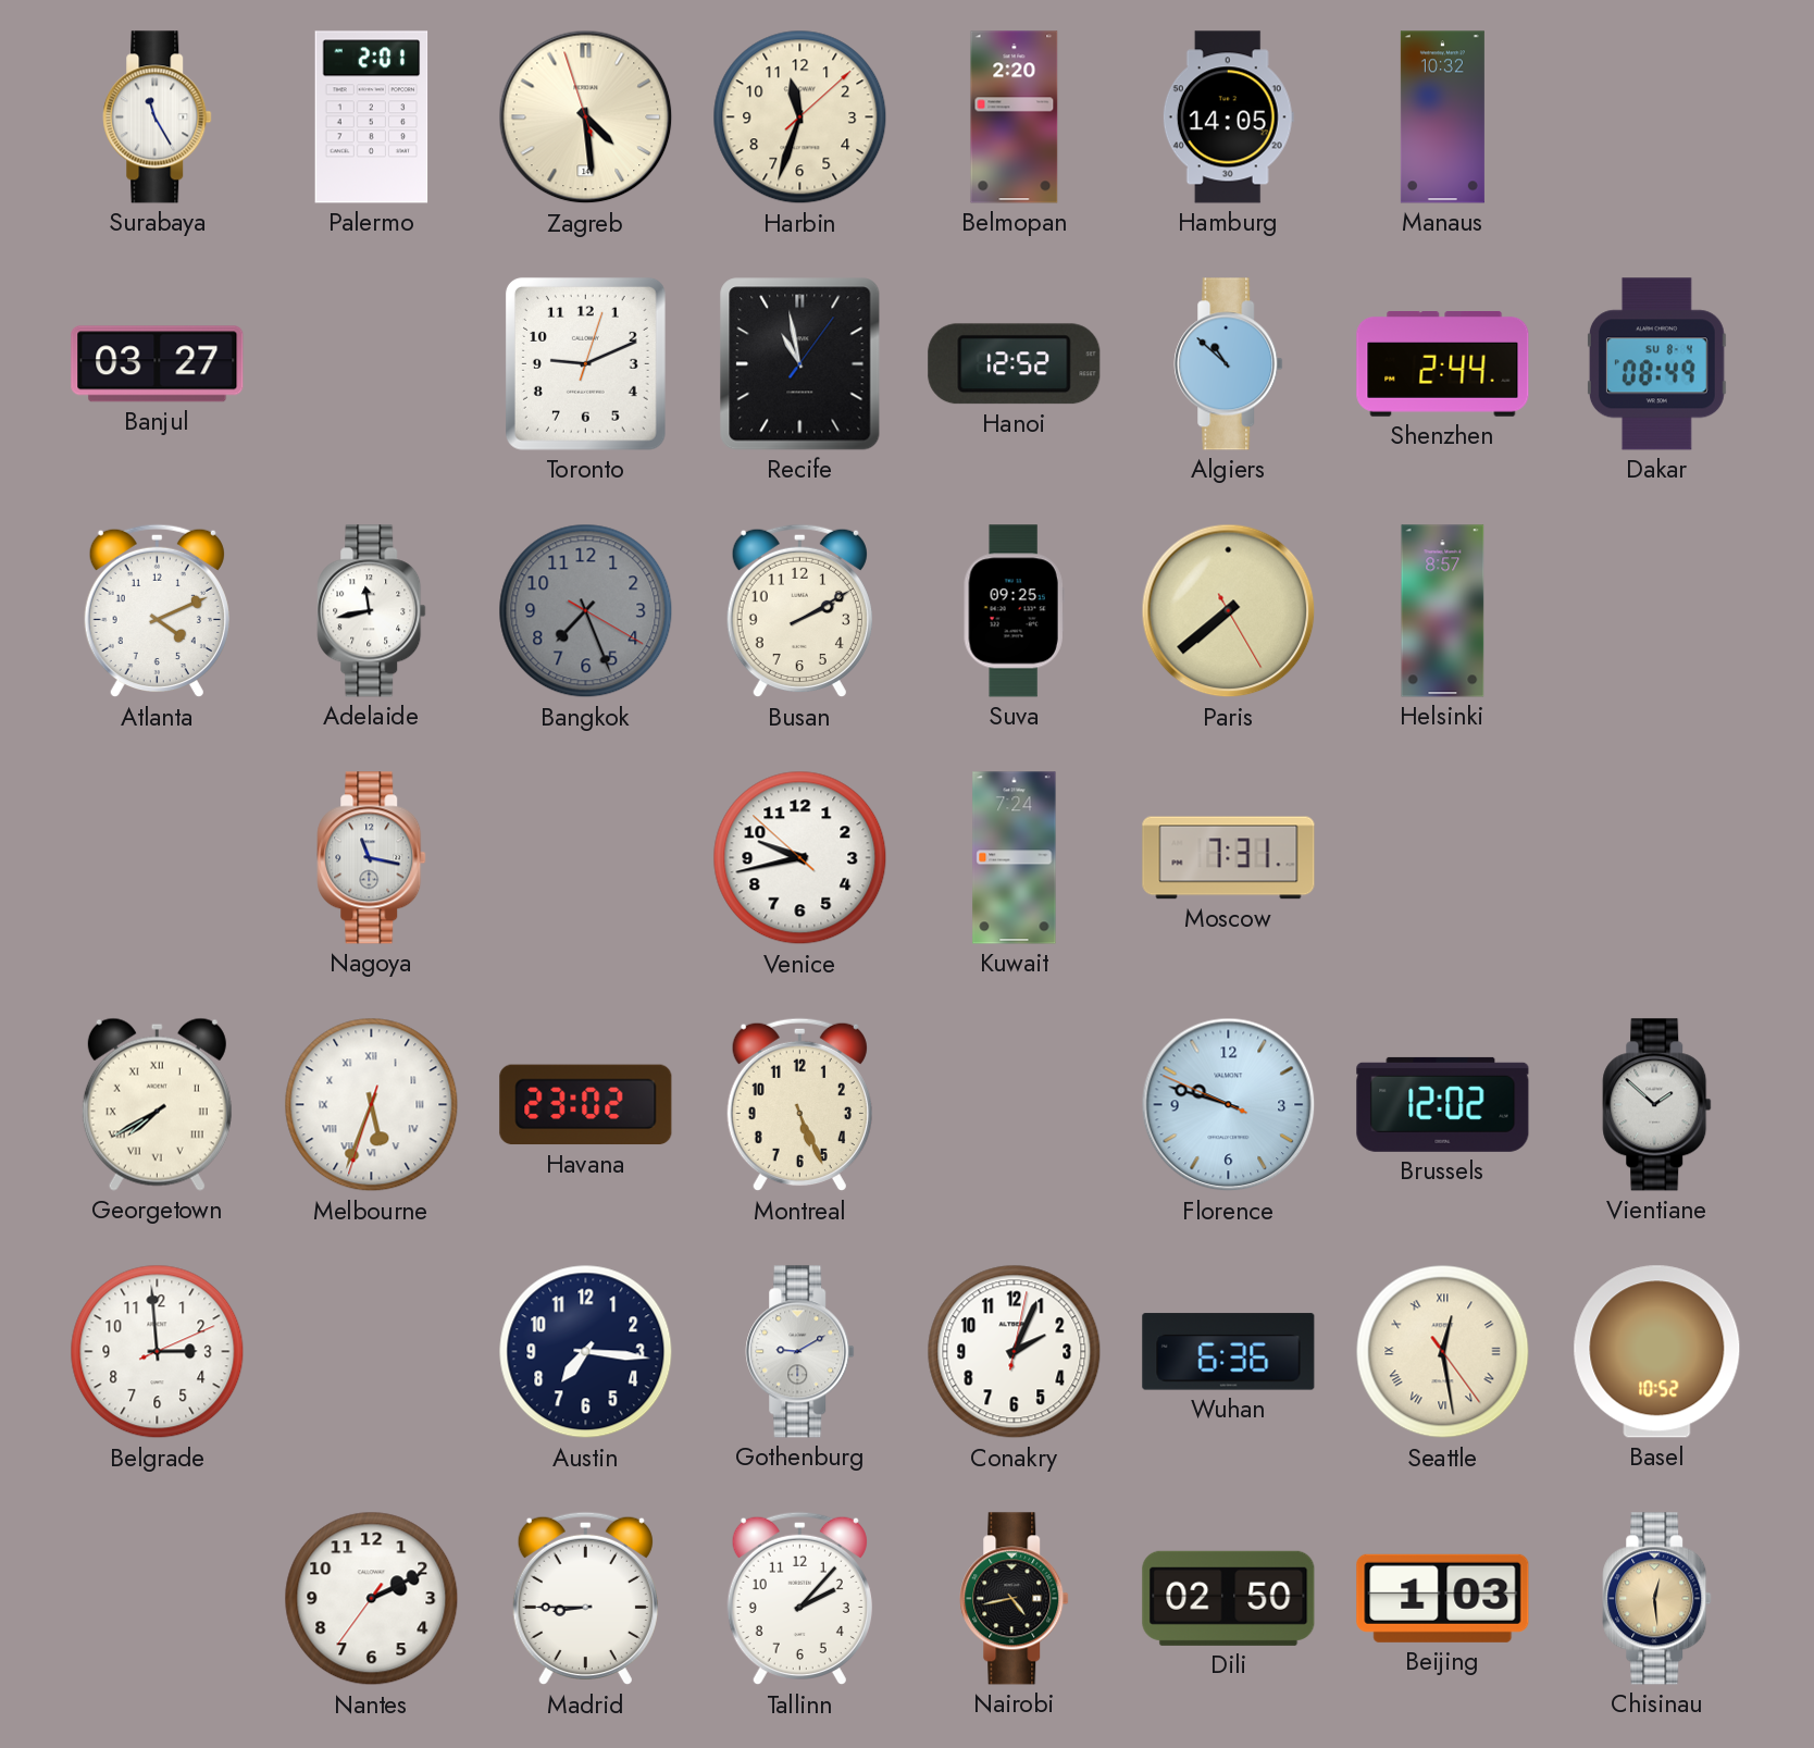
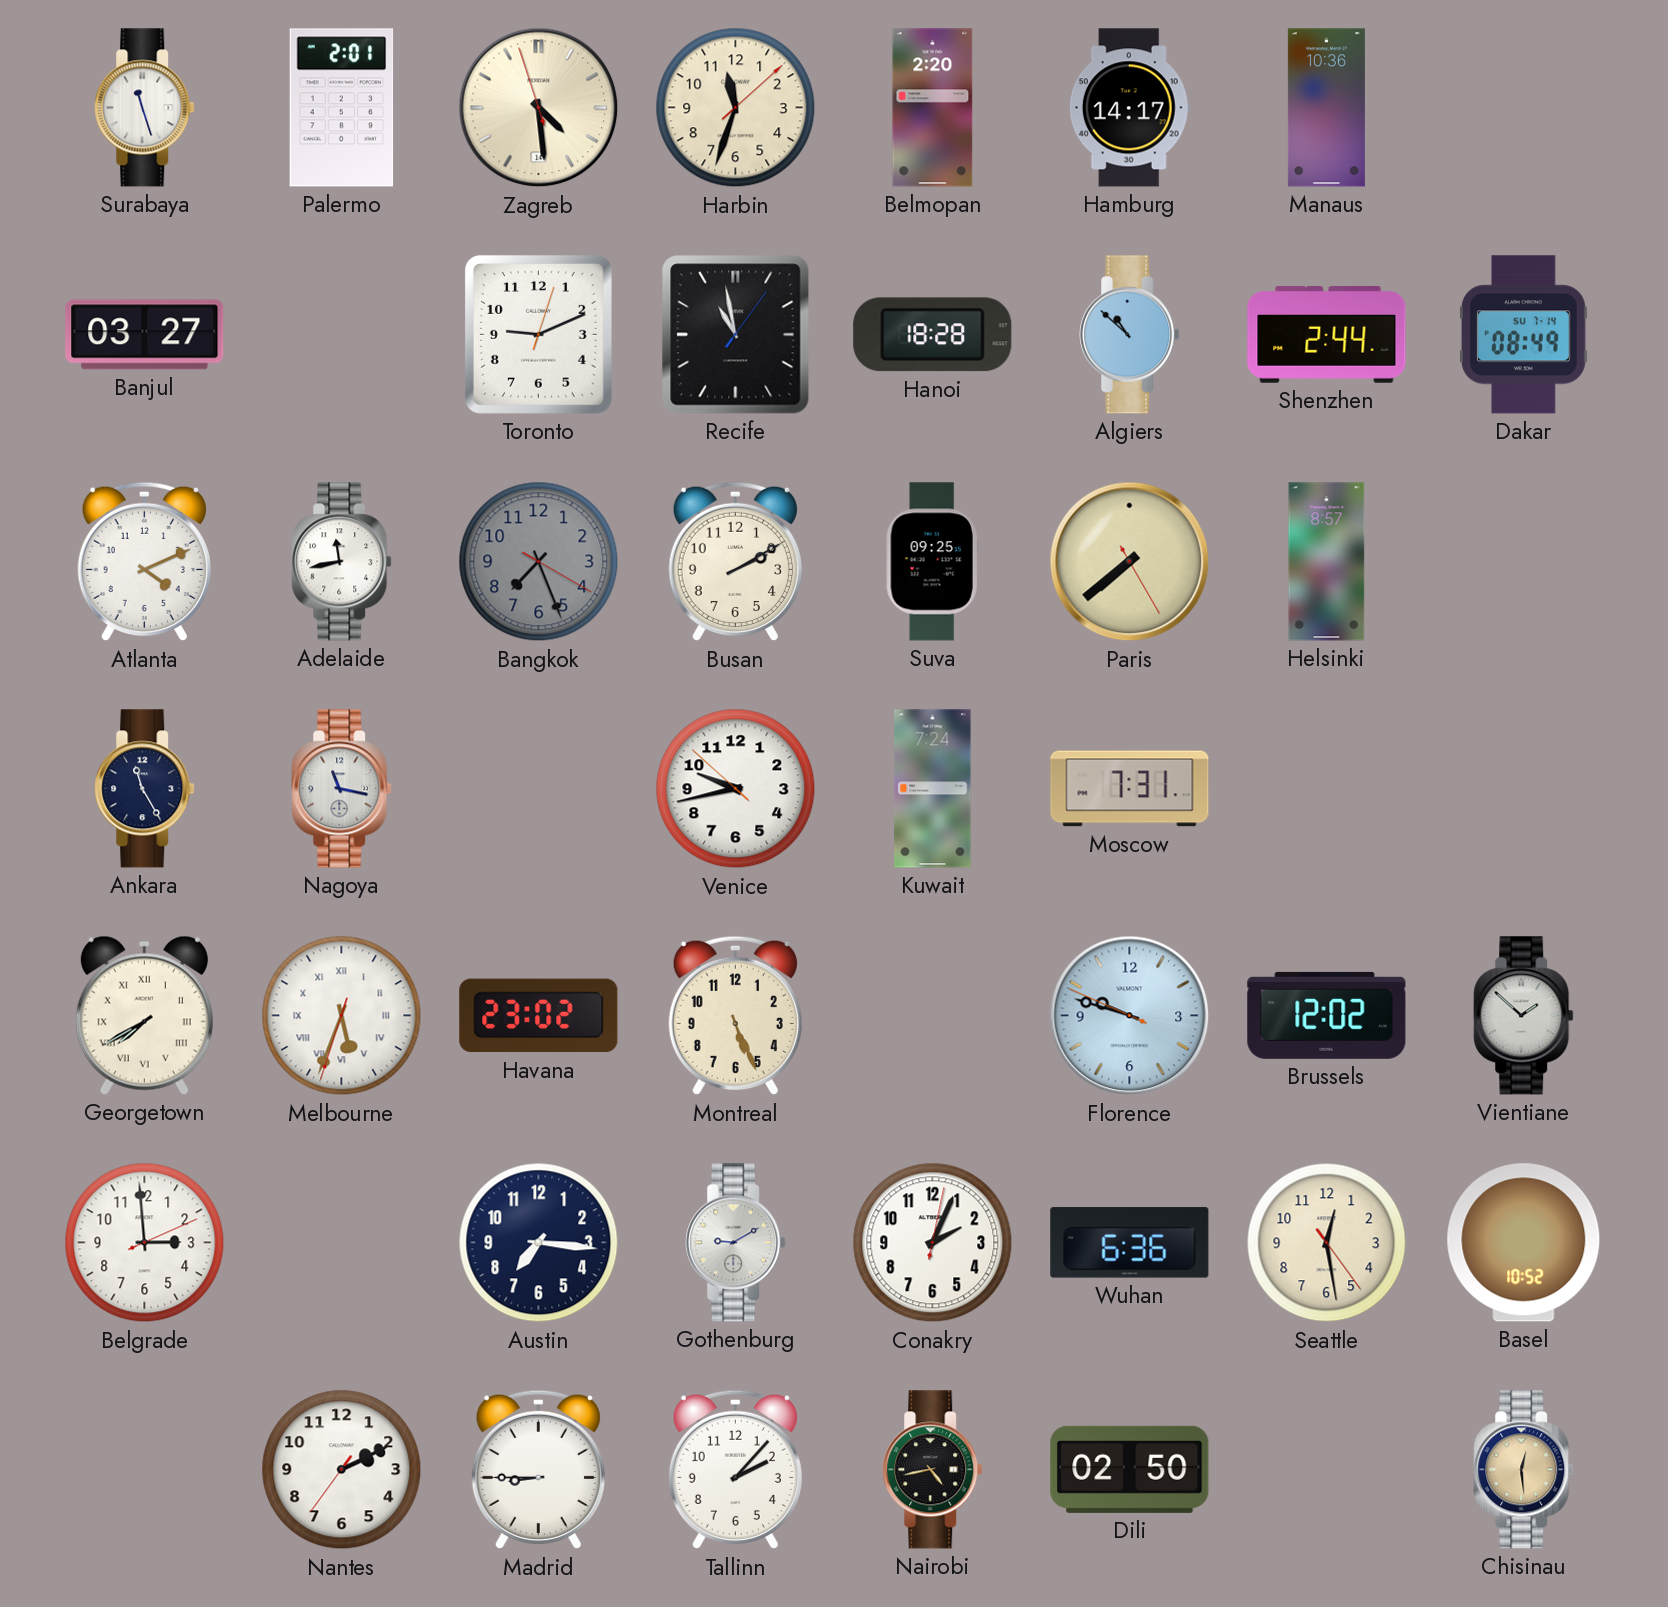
Surabaya: 11:25 -> 11:27
Hamburg: 14:05 -> 14:17
Manaus: 10:32 -> 10:36
Hanoi: 12:52 -> 18:28
Dakar date: SU 8-4 -> SU 7-14
Ankara: none -> 11:25
Seattle numerals: Roman -> Arabic
Beijing: 1:03 -> none
